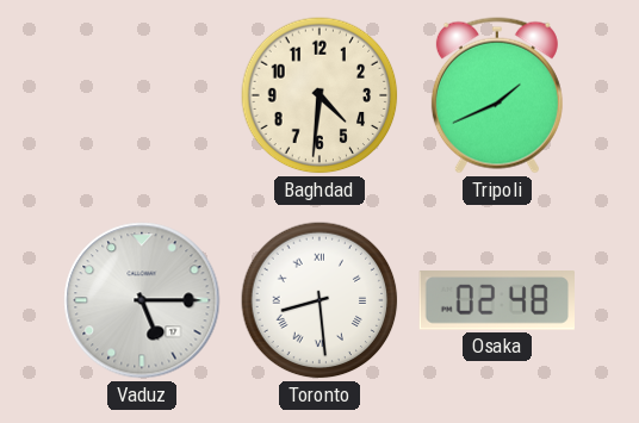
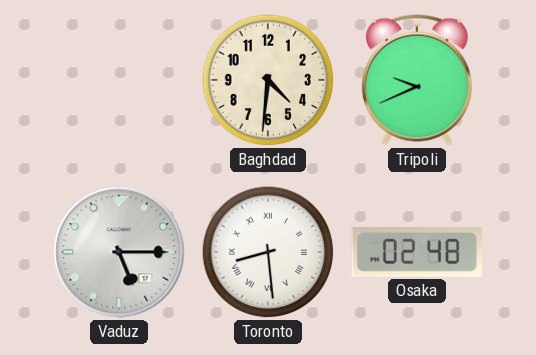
Tripoli: 1:41 -> 9:41
